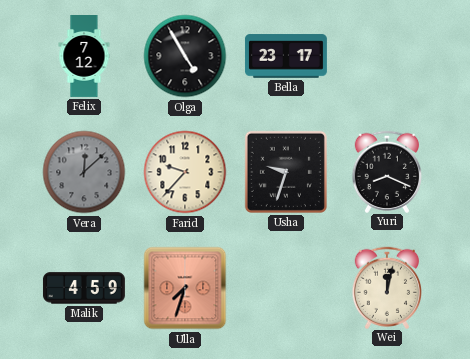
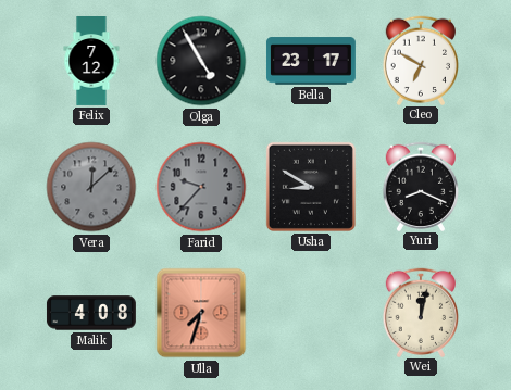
Cleo: none -> 6:50
Farid dial: cream -> grey
Usha: 9:33 -> 8:50
Malik: 4:59 -> 4:08
